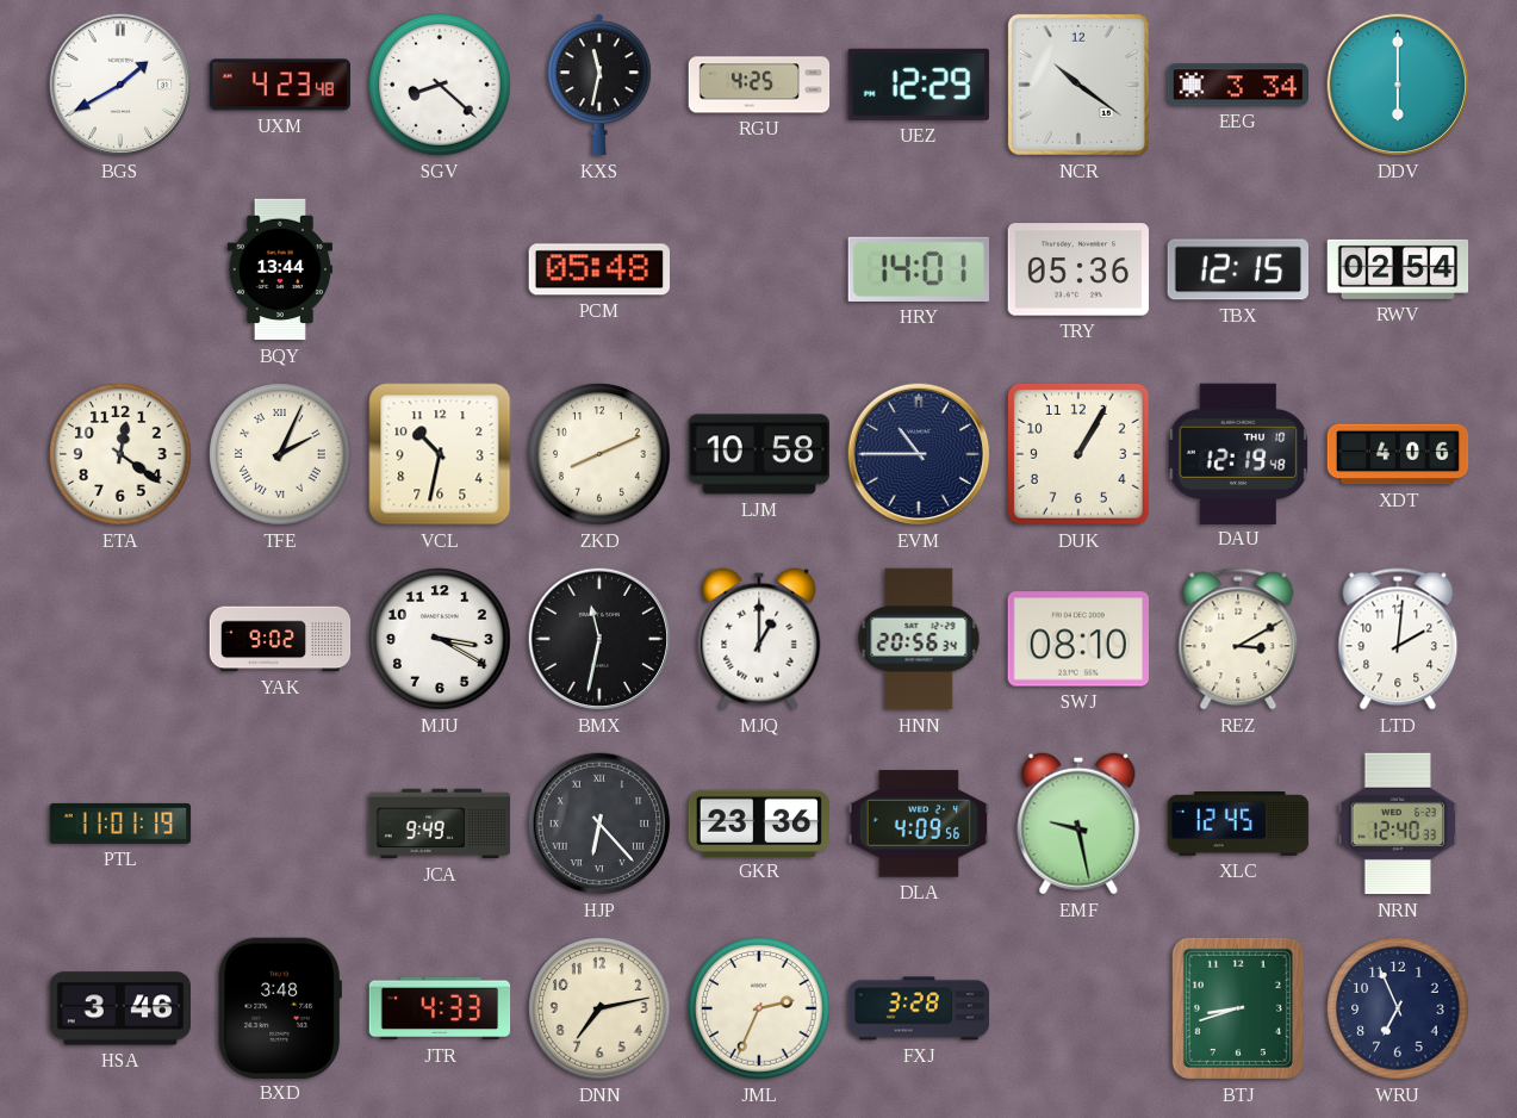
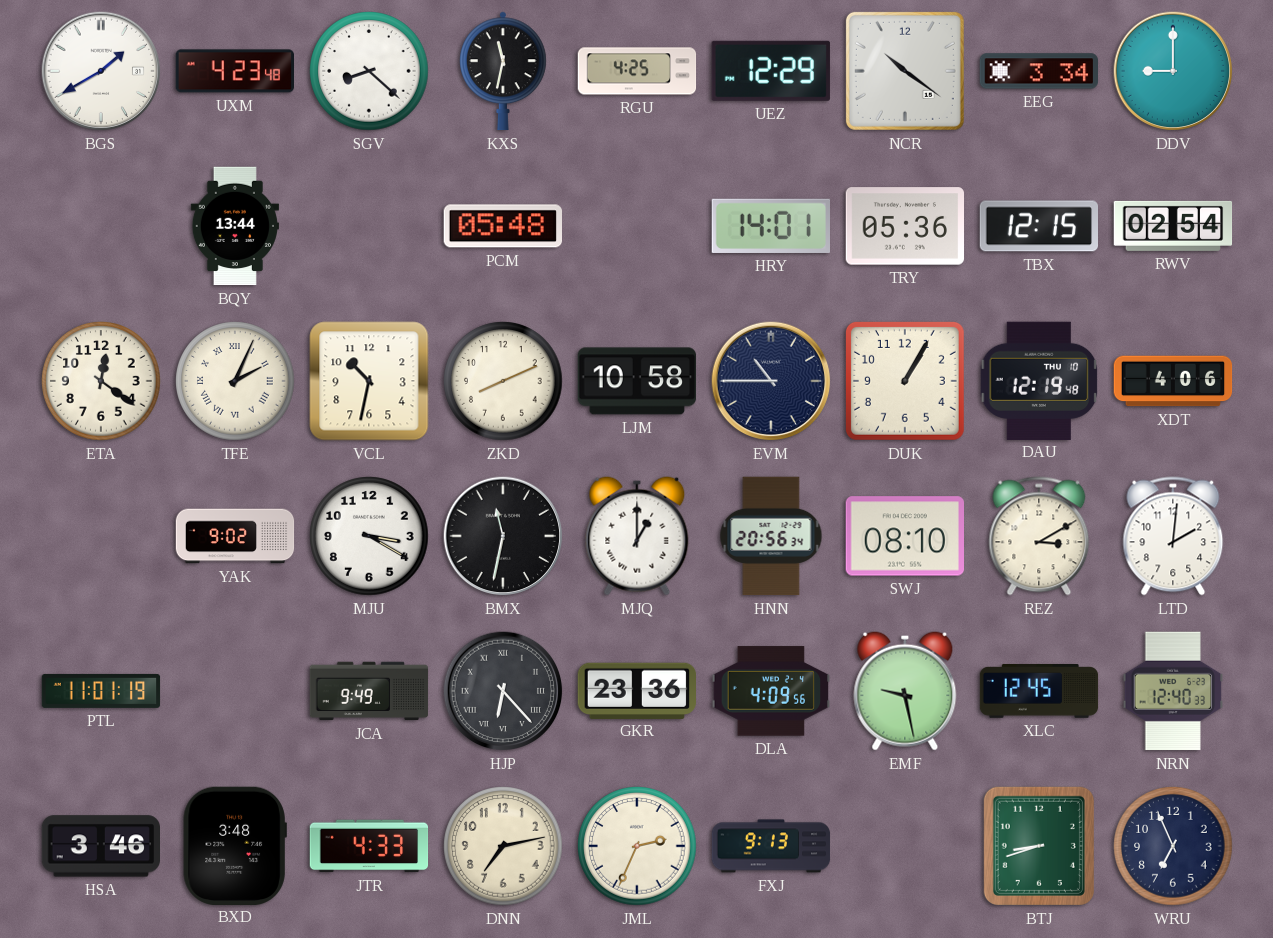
DDV: 6:00 -> 9:00
FXJ: 3:28 -> 9:13
